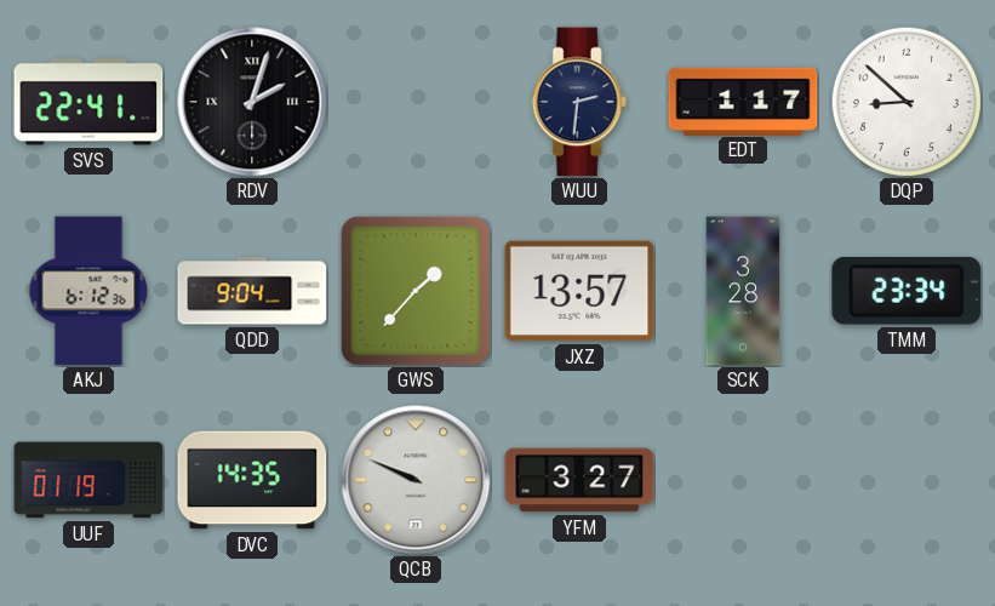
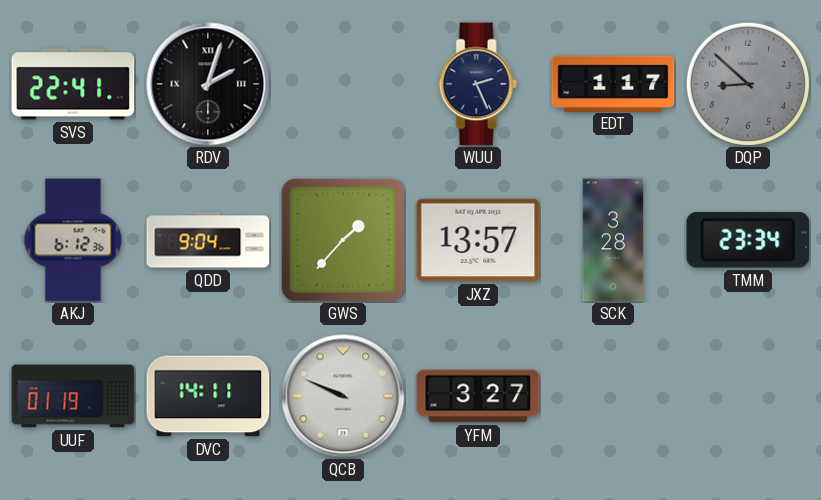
WUU: 2:31 -> 2:26
DQP dial: white -> grey
DVC: 14:35 -> 14:11
